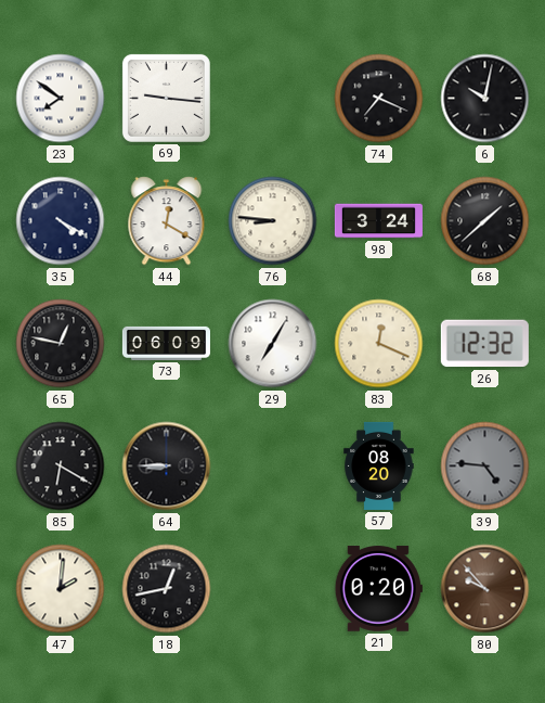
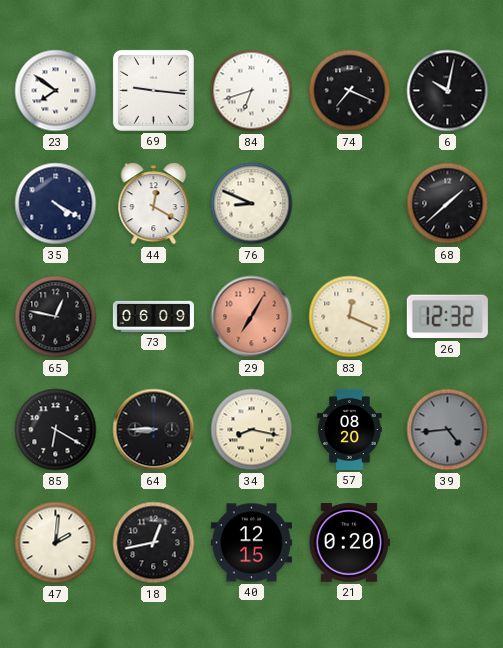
84: none -> 6:42
76: 8:46 -> 8:49
98: 3:24 -> none
29 dial: white -> salmon
34: none -> 8:17
39: 4:46 -> 4:44
40: none -> 12:15
80: 9:53 -> none
